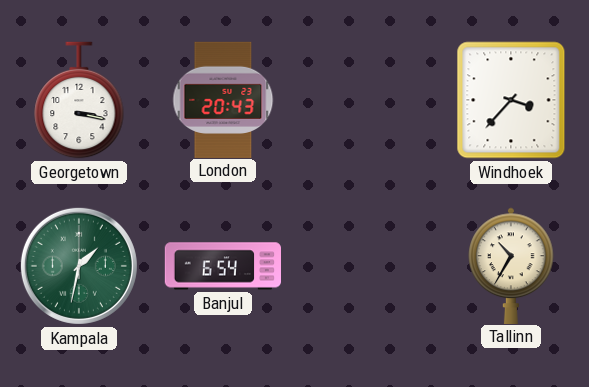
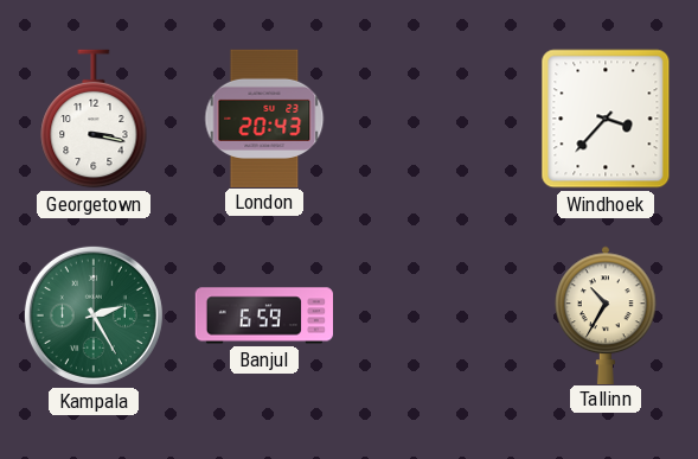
Kampala: 1:32 -> 2:25
Banjul: 6:54 -> 6:59
